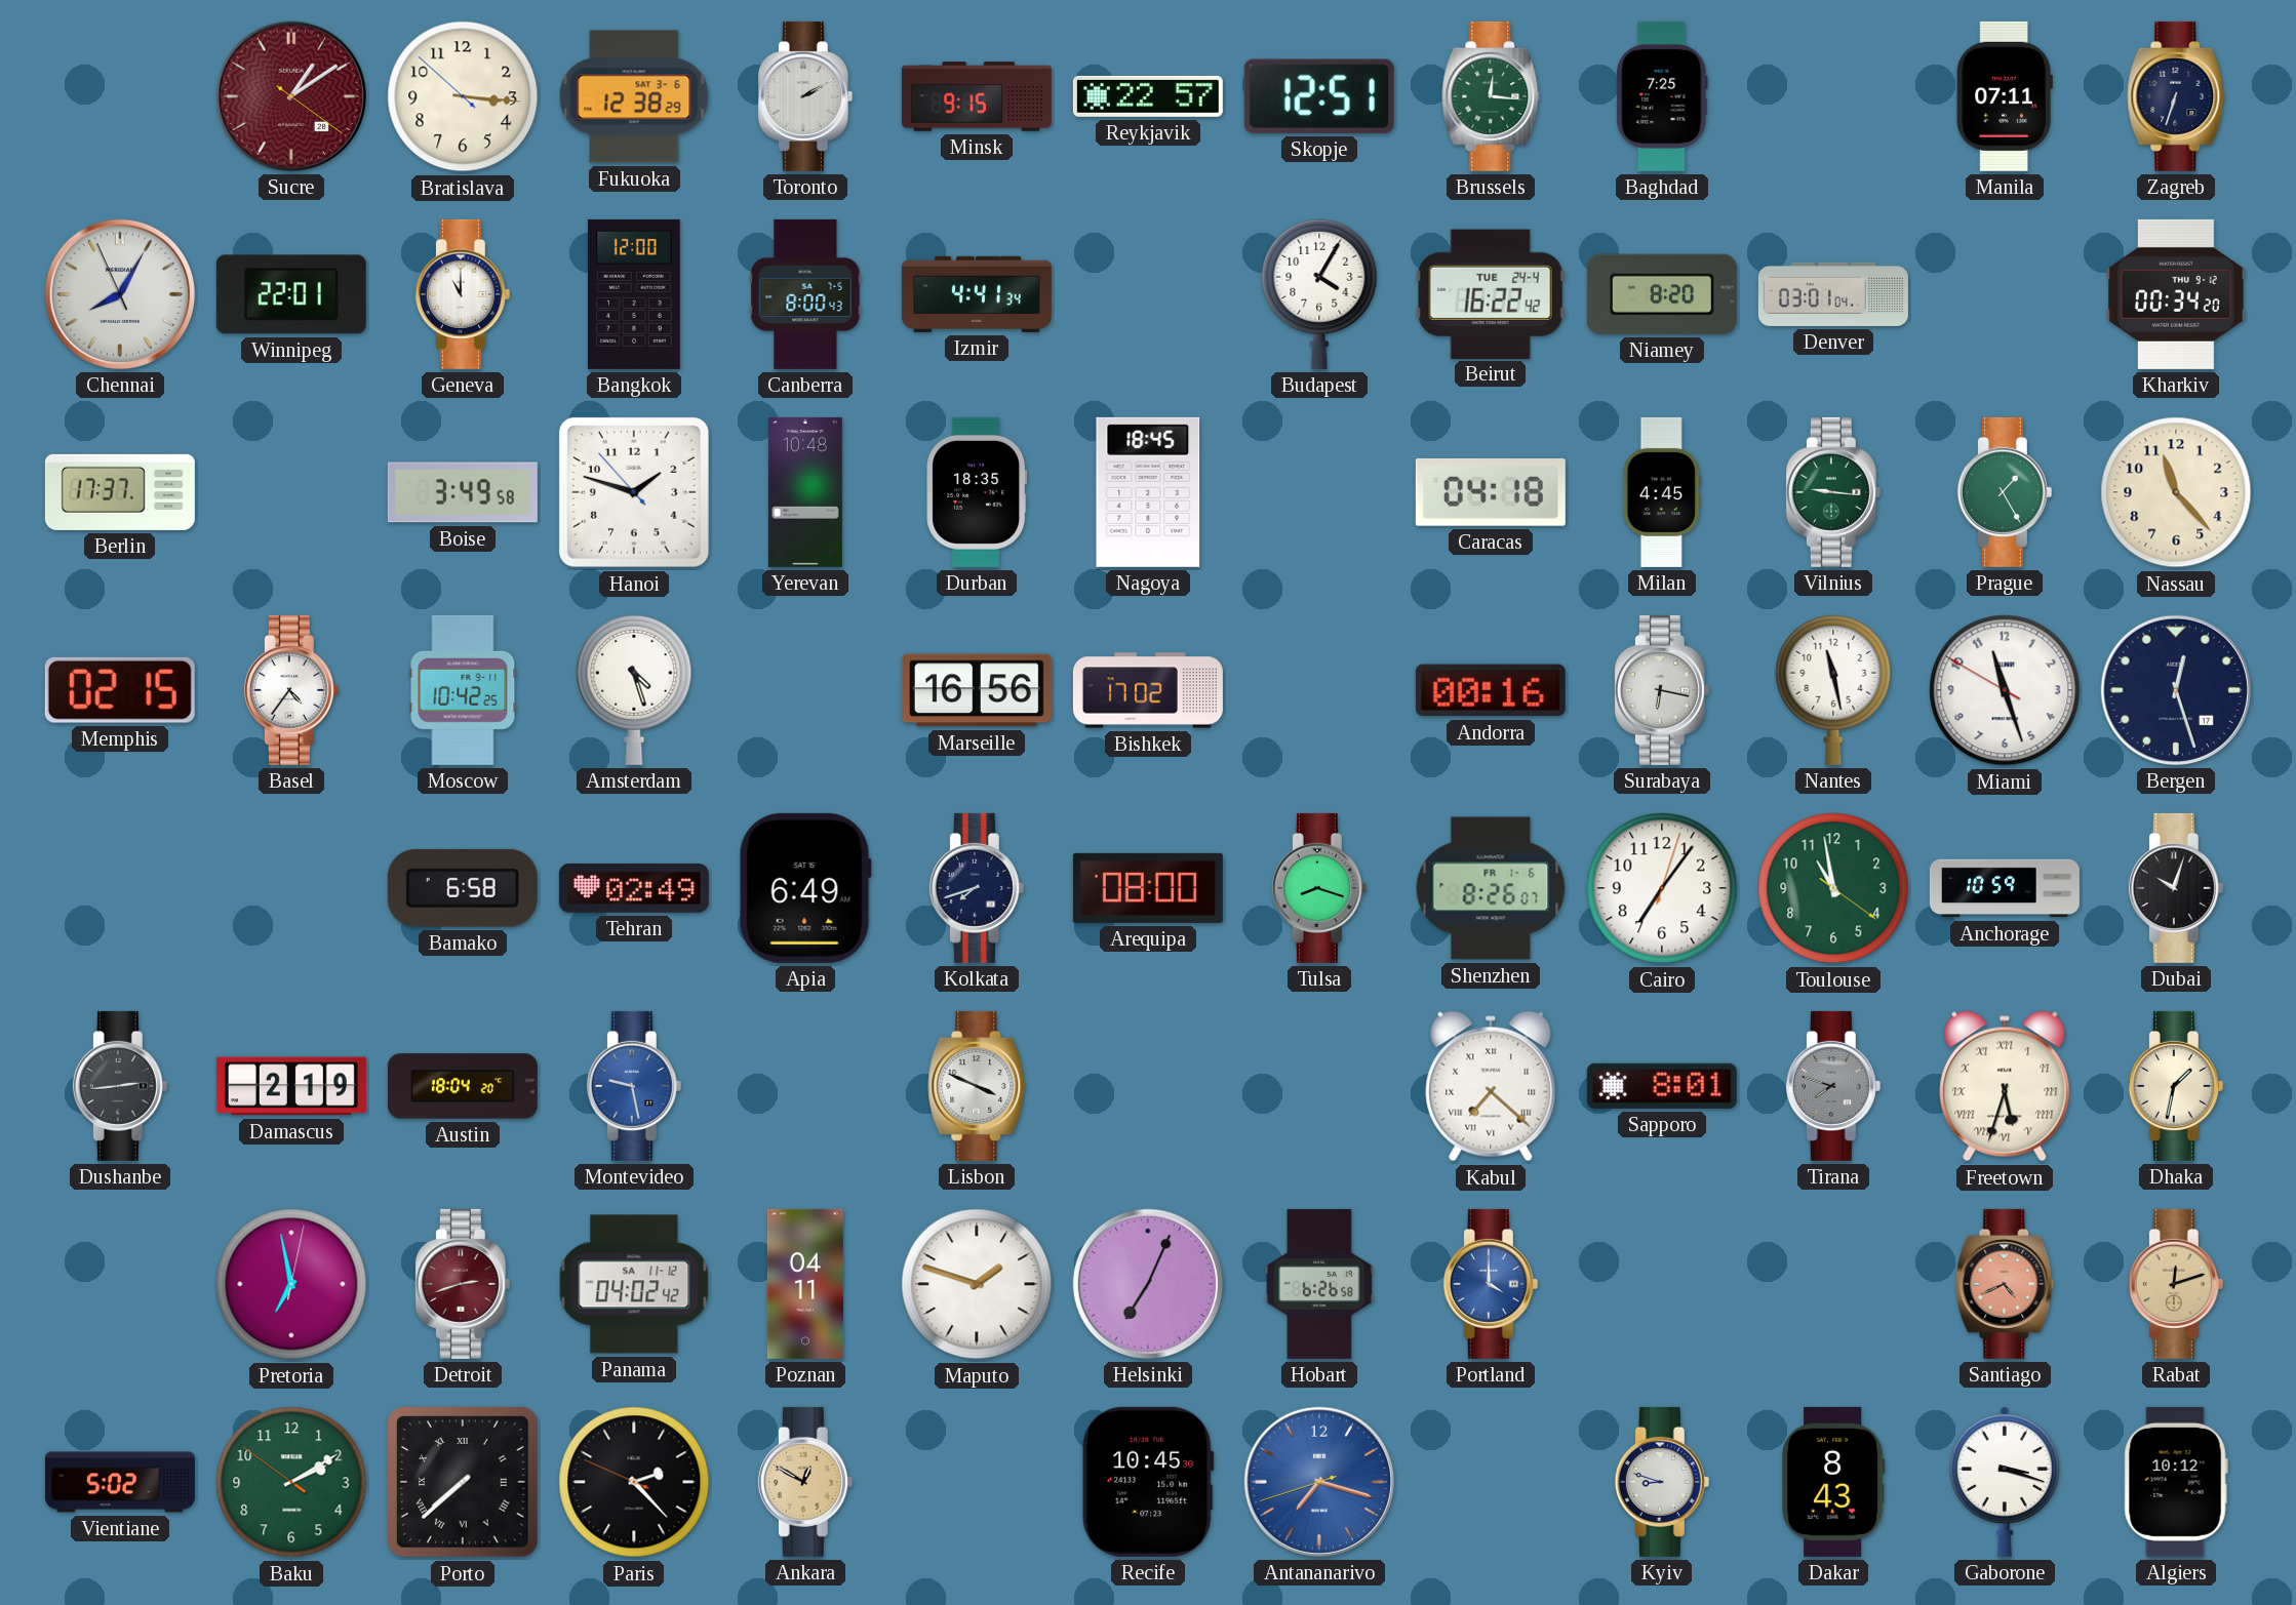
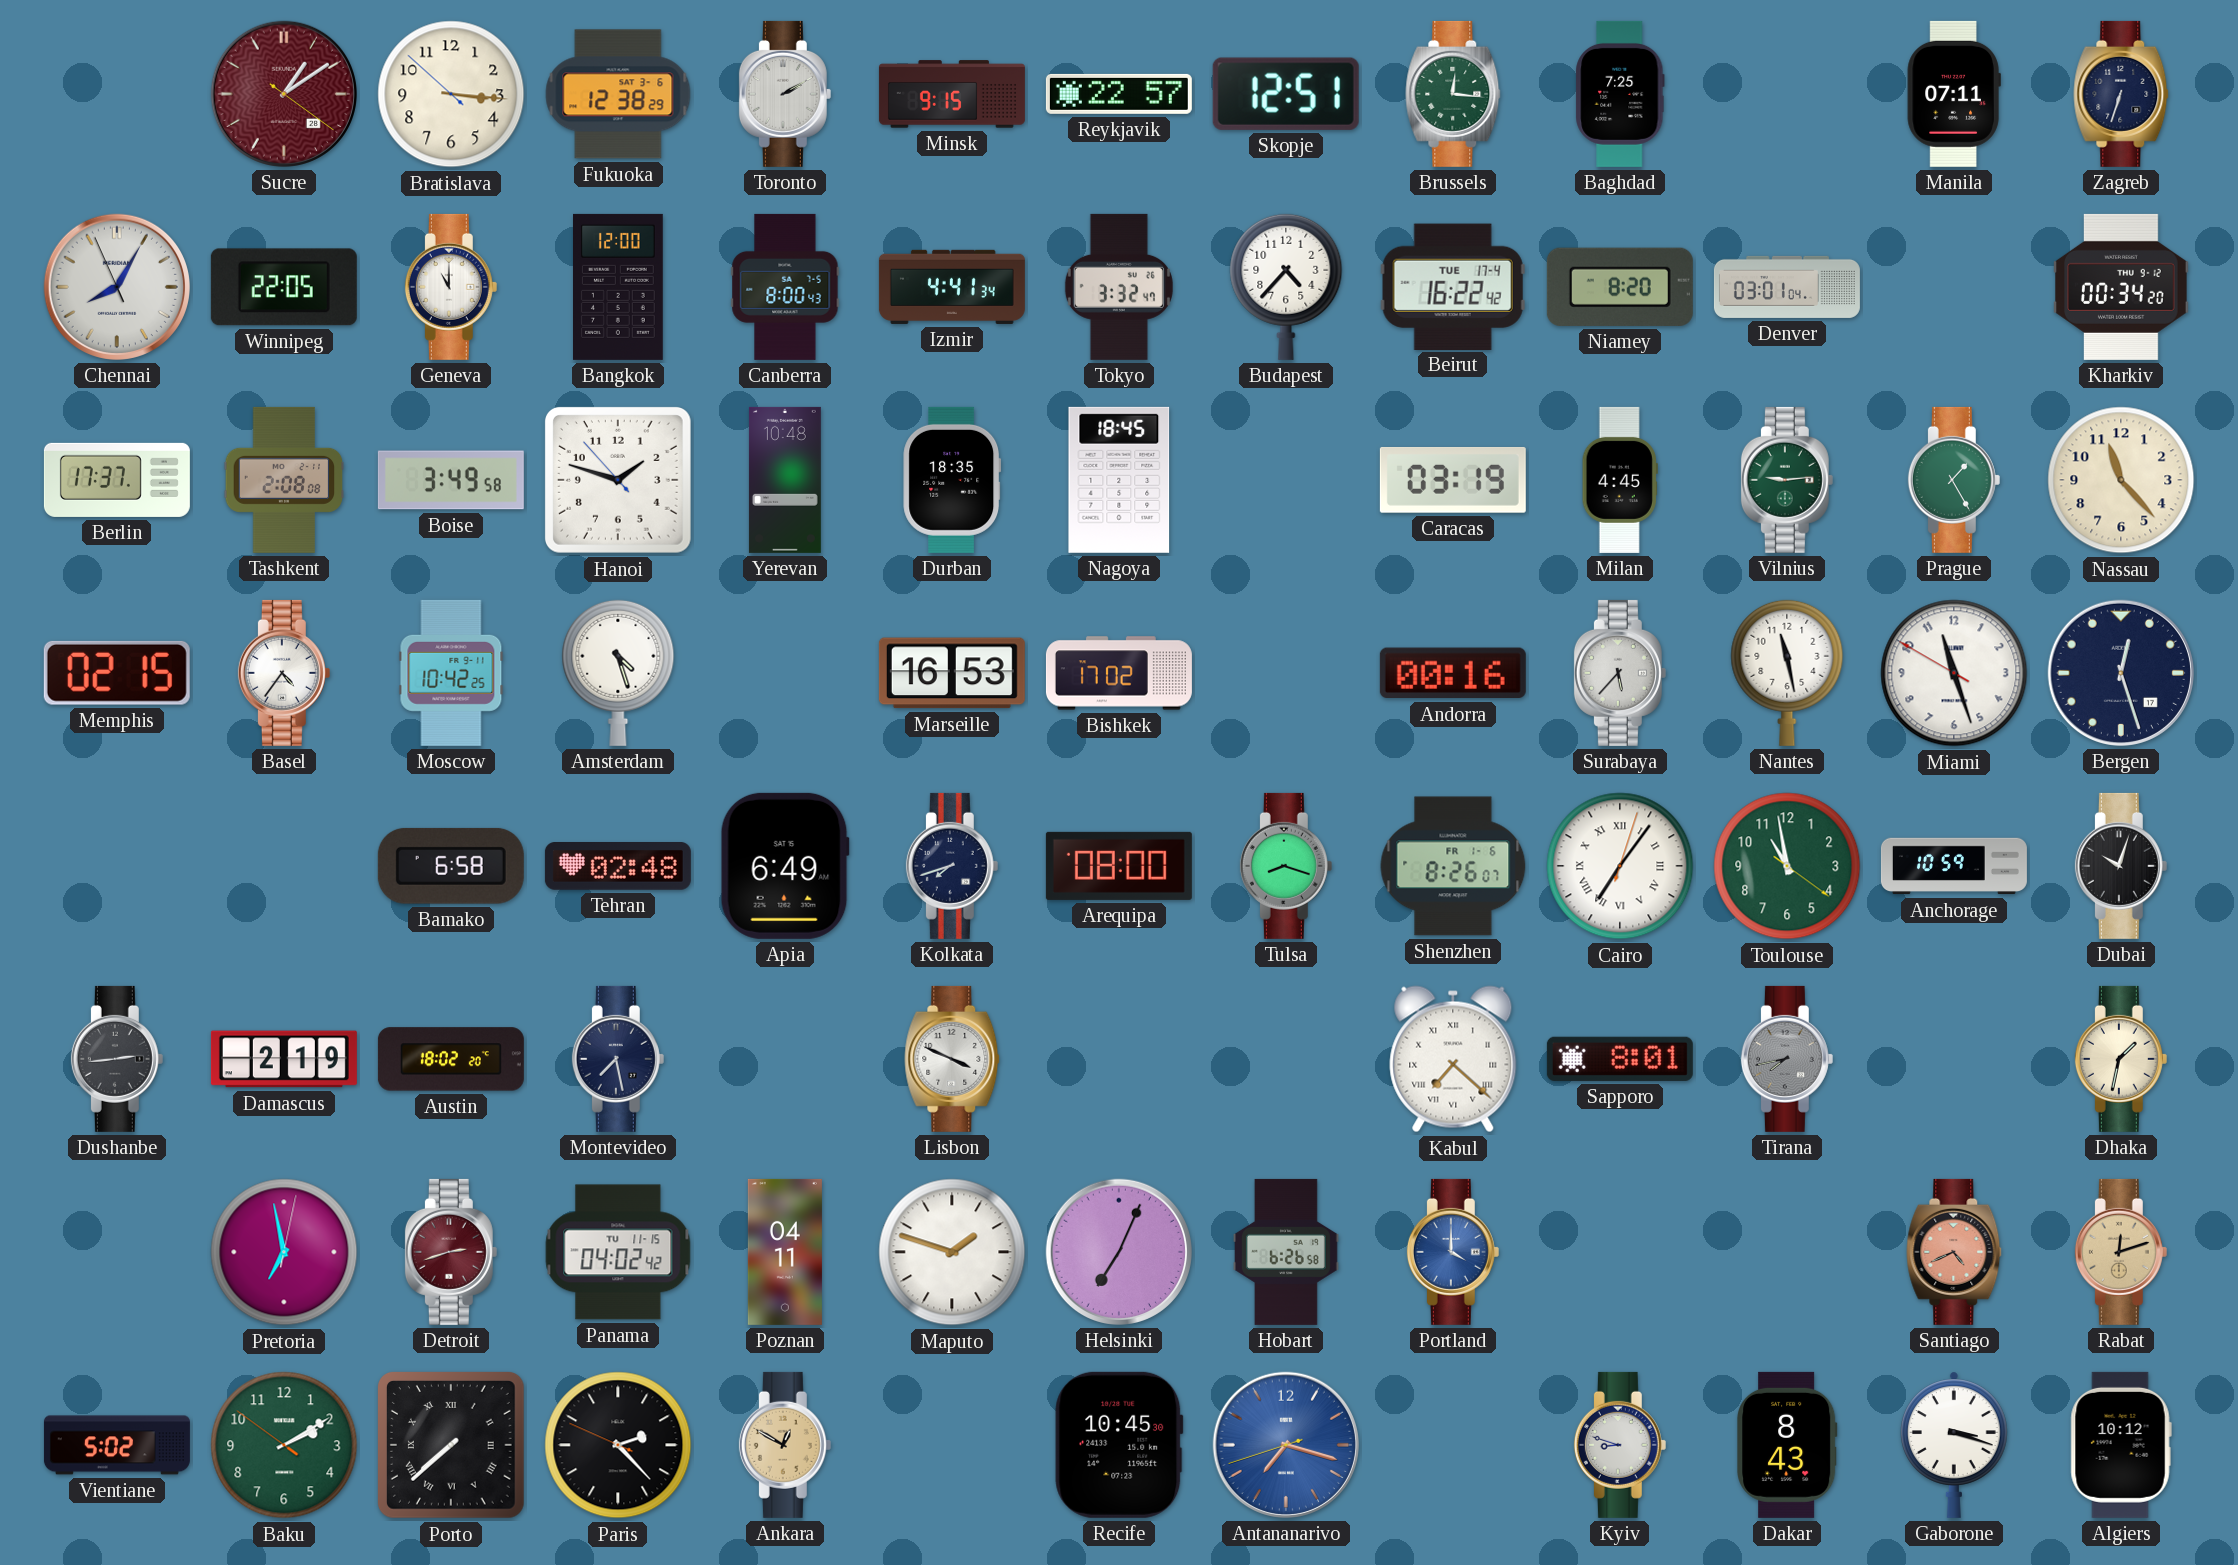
Winnipeg: 22:01 -> 22:05
Tokyo: none -> 3:32
Budapest: 4:05 -> 4:37
Beirut date: TUE 24-4 -> TUE 17-4
Tashkent: none -> 2:08
Caracas: 04:18 -> 03:19
Vilnius: 9:16 -> 9:14
Marseille: 16:56 -> 16:53
Surabaya: 6:17 -> 5:37
Tehran: 02:49 -> 02:48
Cairo numerals: Arabic -> Roman
Austin: 18:04 -> 18:02
Montevideo: 9:28 -> 7:28
Montevideo dial: blue -> navy
Tirana: 7:48 -> 7:43
Freetown: 5:33 -> none
Panama date: SA 11-12 -> TU 11-15
